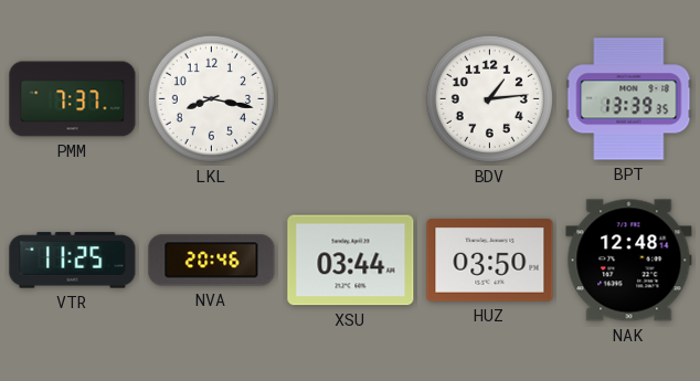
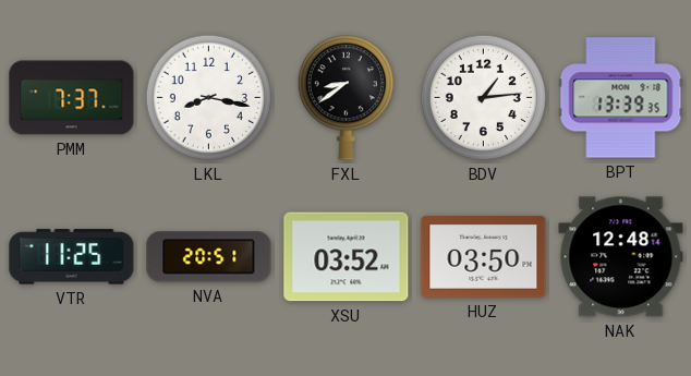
FXL: none -> 8:39
NVA: 20:46 -> 20:51
XSU: 03:44 -> 03:52
